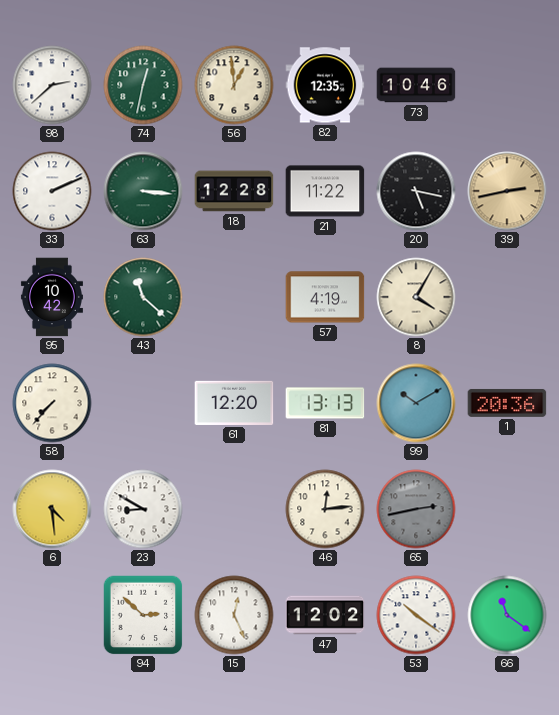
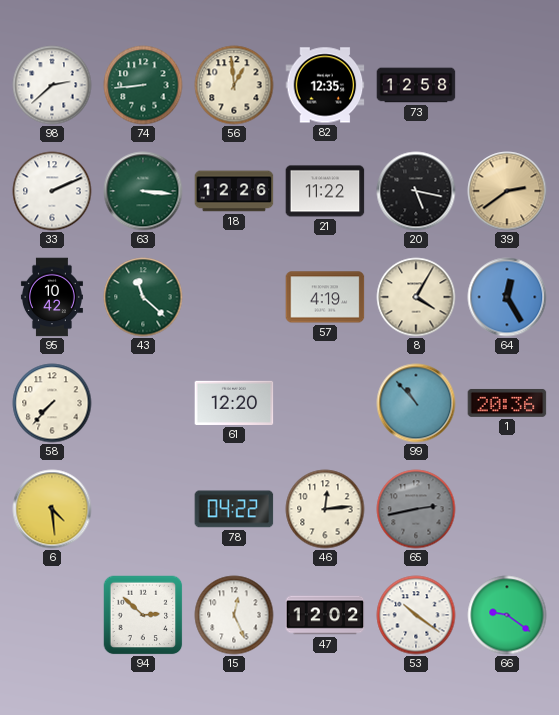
74: 12:32 -> 8:44
73: 10:46 -> 12:58
18: 12:28 -> 12:26
39: 2:43 -> 2:39
64: none -> 12:25
81: 13:13 -> none
99: 10:10 -> 10:53
23: 8:50 -> none
78: none -> 04:22
66: 11:21 -> 9:21
